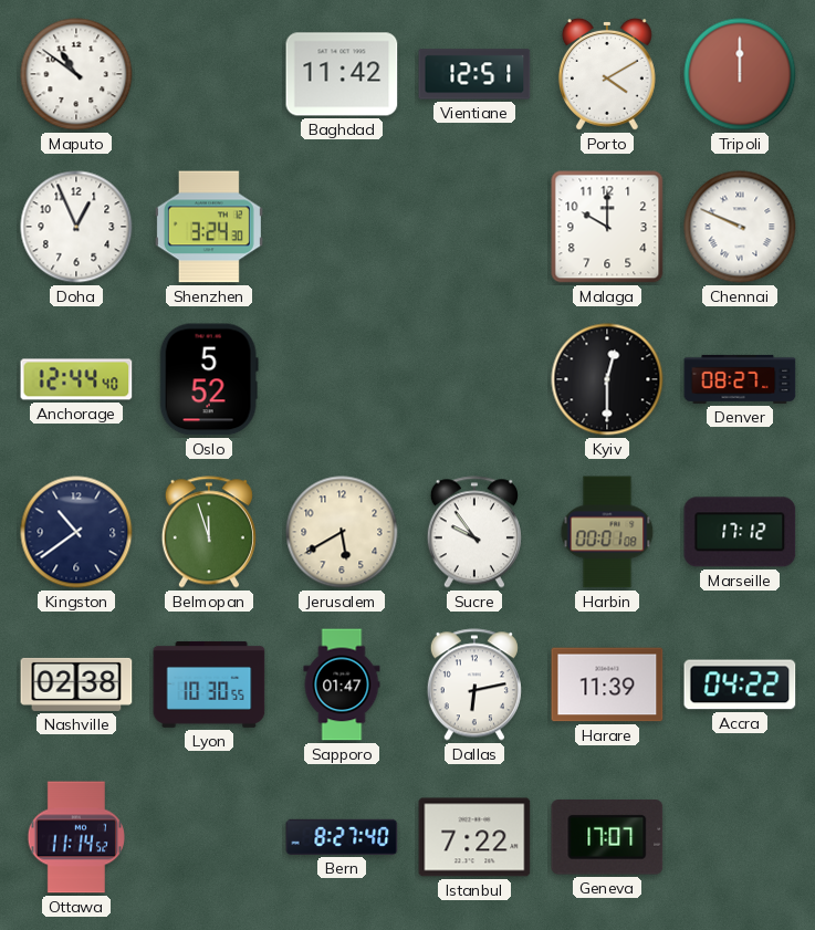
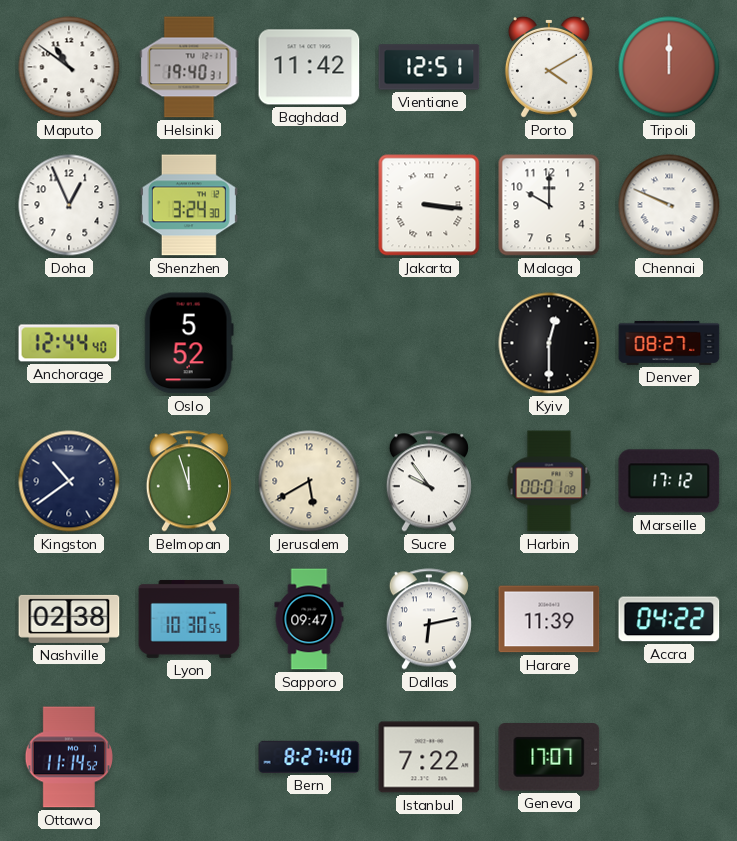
Helsinki: none -> 19:40
Jakarta: none -> 3:16
Sapporo: 01:47 -> 09:47
